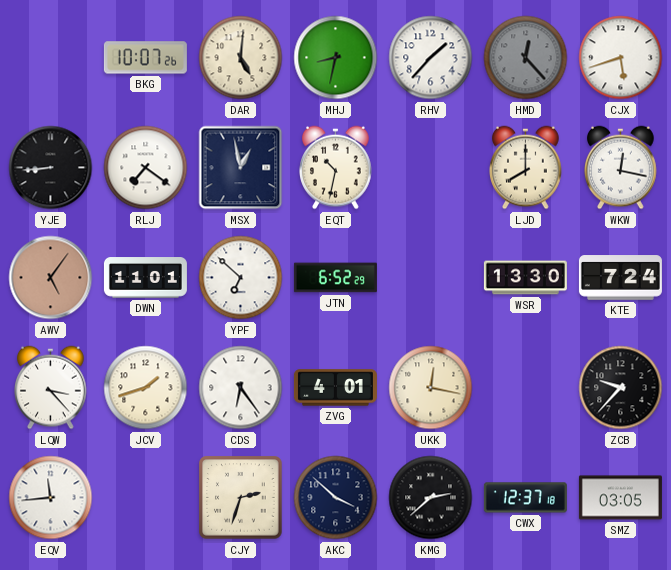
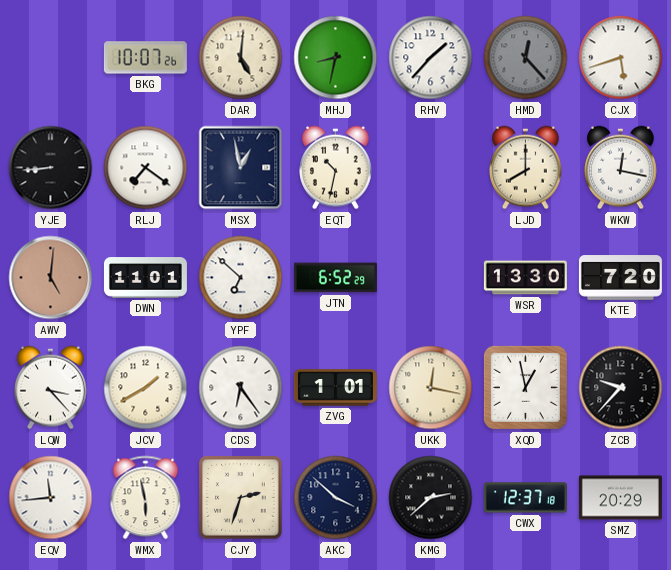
AWV: 5:06 -> 5:01
KTE: 7:24 -> 7:20
JCV: 1:42 -> 1:40
ZVG: 4:01 -> 1:01
XQD: none -> 12:58
WMX: none -> 5:58
SMZ: 03:05 -> 20:29
